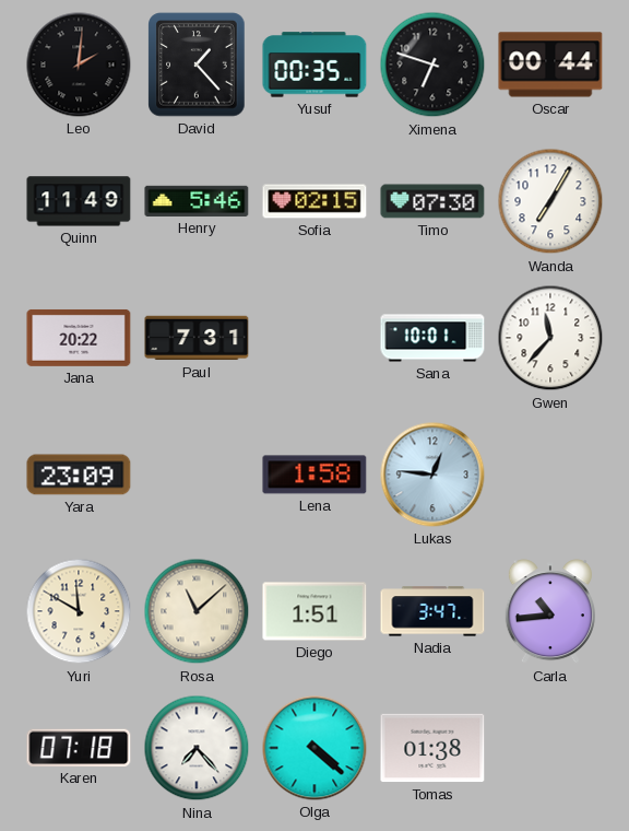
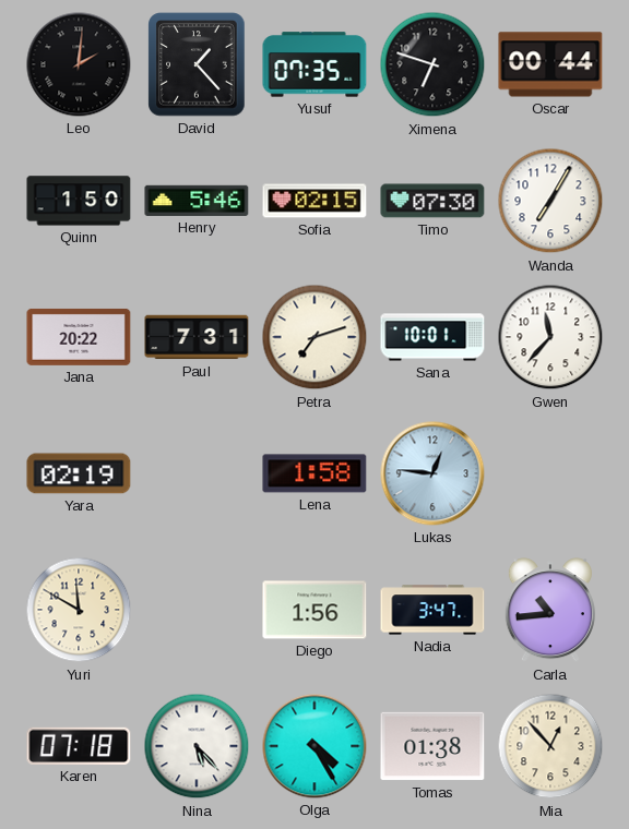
Yusuf: 00:35 -> 07:35
Quinn: 11:49 -> 1:50
Petra: none -> 7:12
Yara: 23:09 -> 02:19
Rosa: 11:08 -> none
Diego: 1:51 -> 1:56
Nina: 7:23 -> 5:23
Olga: 4:22 -> 4:25
Mia: none -> 12:53
